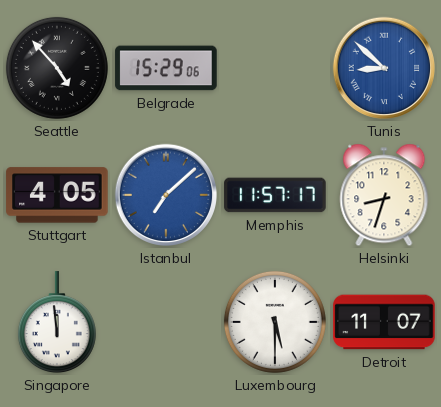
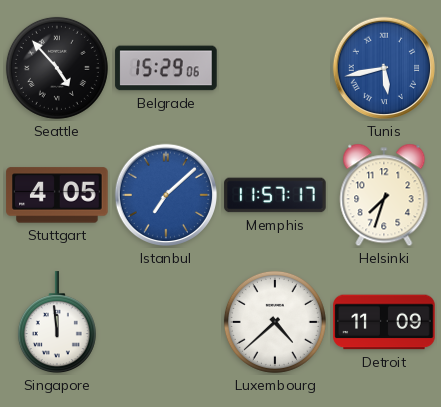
Tunis: 8:52 -> 5:43
Helsinki: 8:33 -> 7:33
Luxembourg: 5:30 -> 4:38
Detroit: 11:07 -> 11:09
